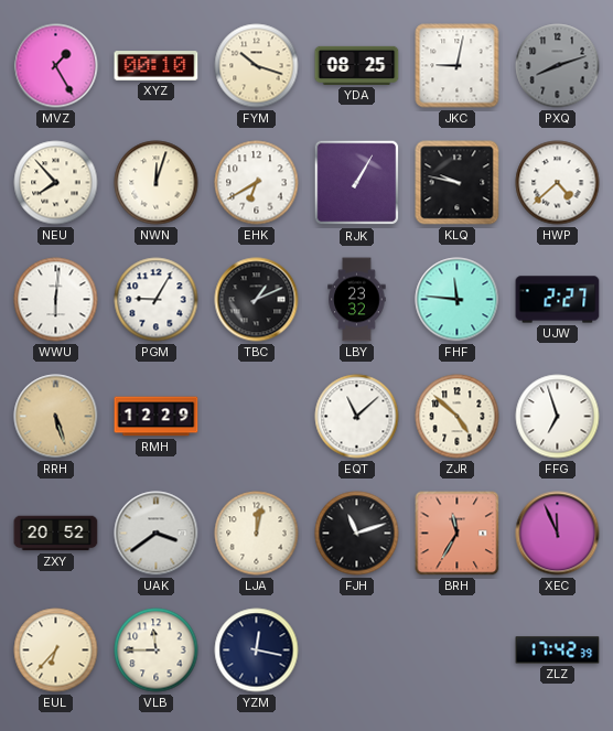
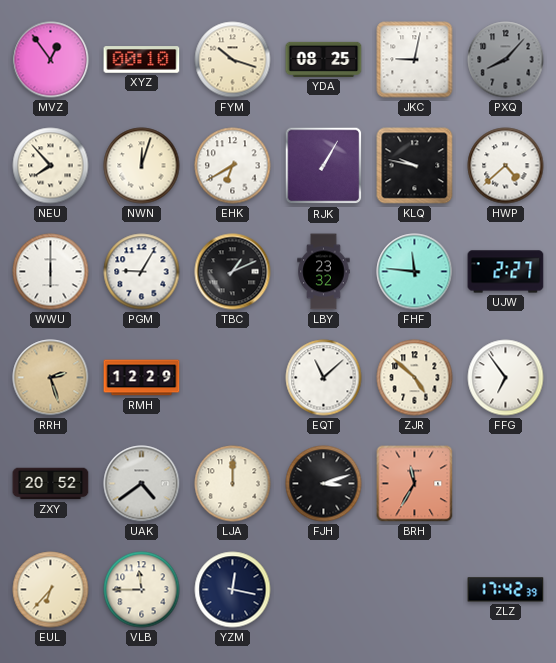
MVZ: 1:25 -> 12:54
PXQ: 8:12 -> 8:07
WWU: 6:01 -> 6:00
RRH: 5:27 -> 2:27
FFG: 6:57 -> 6:54
UAK: 3:39 -> 4:39
LJA: 12:02 -> 12:00
FJH: 11:12 -> 3:12
XEC: 11:56 -> none
